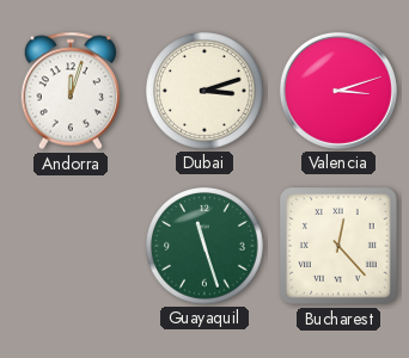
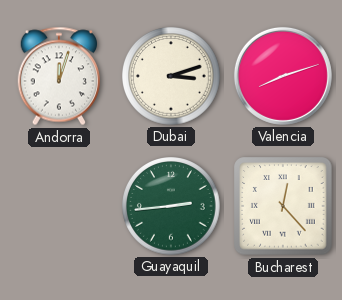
Valencia: 3:12 -> 8:12
Guayaquil: 11:27 -> 2:44
